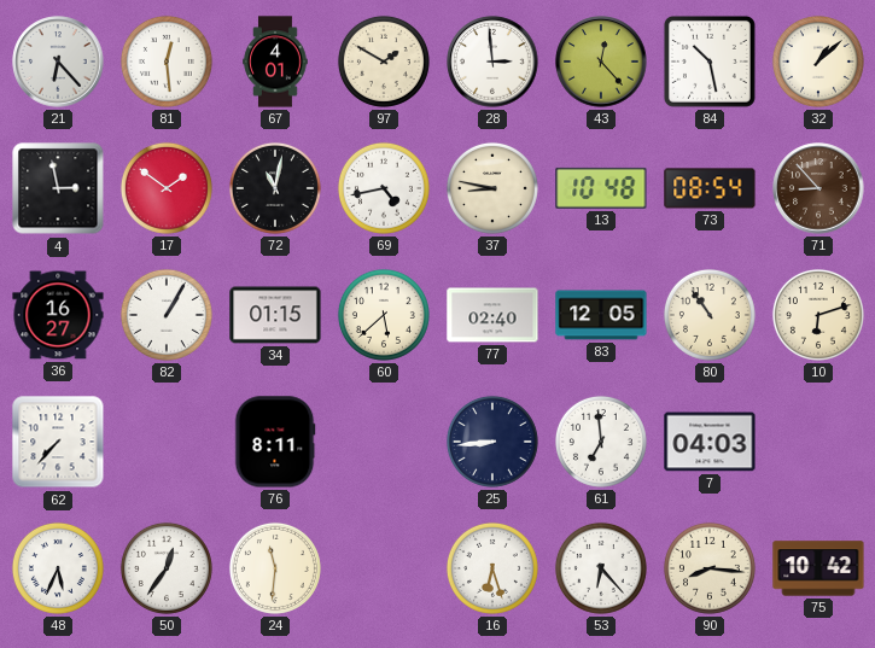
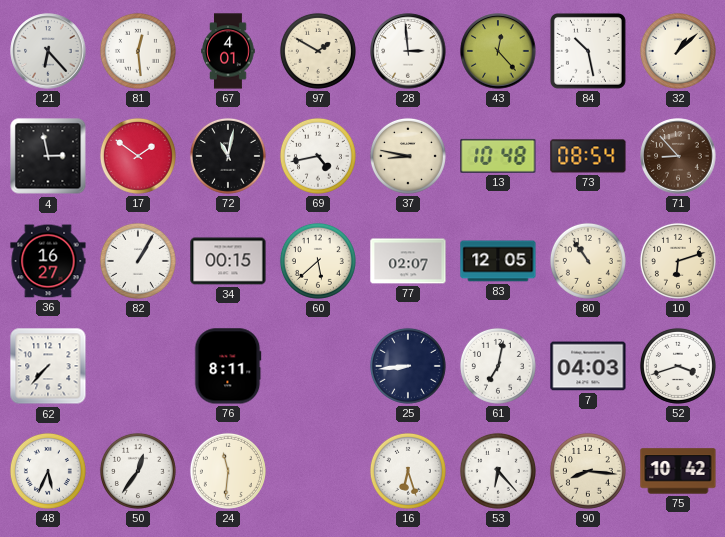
34: 01:15 -> 00:15
77: 02:40 -> 02:07
61: 6:59 -> 7:02
52: none -> 3:42
